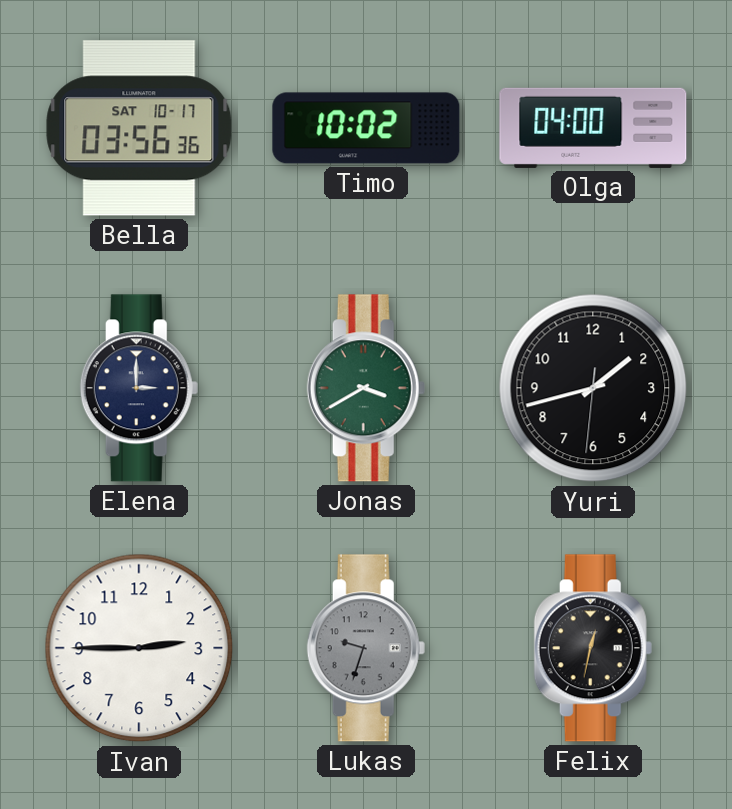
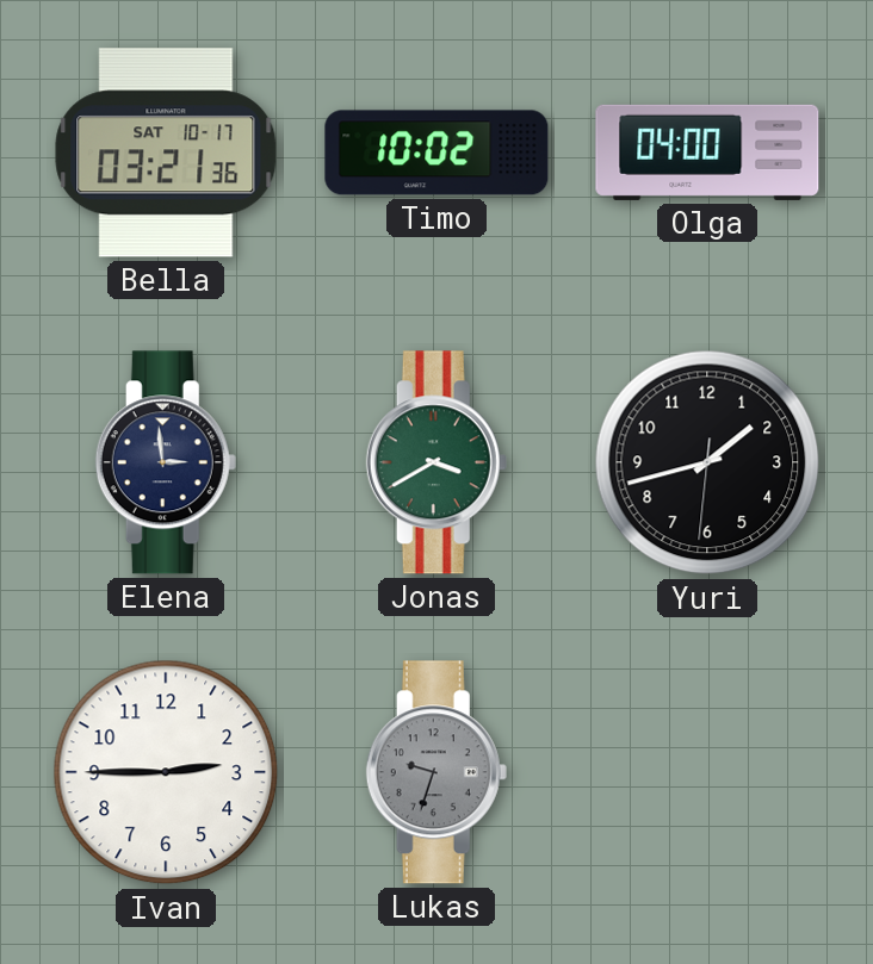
Bella: 03:56 -> 03:21
Elena: 3:00 -> 2:59
Felix: 12:32 -> none
